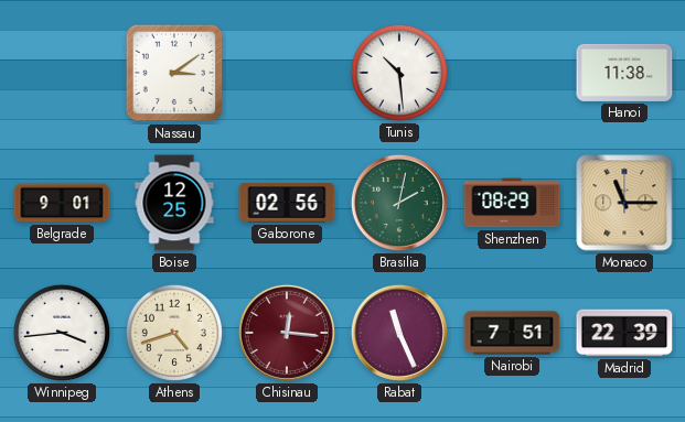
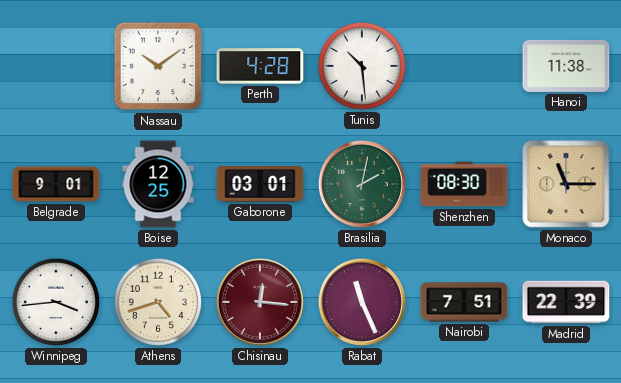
Nassau: 3:09 -> 10:09
Perth: none -> 4:28
Gaborone: 02:56 -> 03:01
Shenzhen: 08:29 -> 08:30
